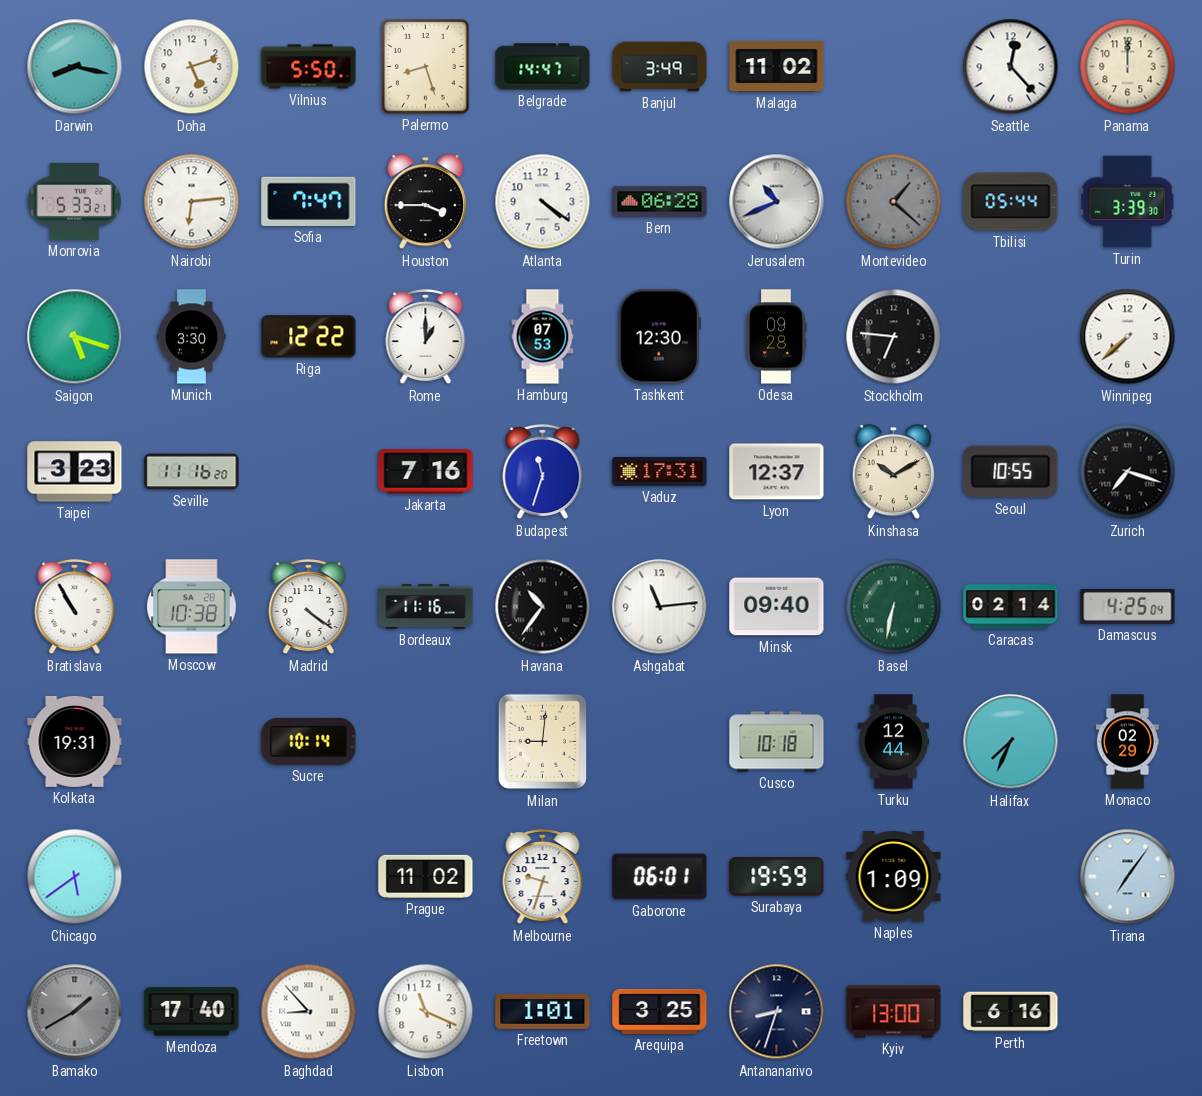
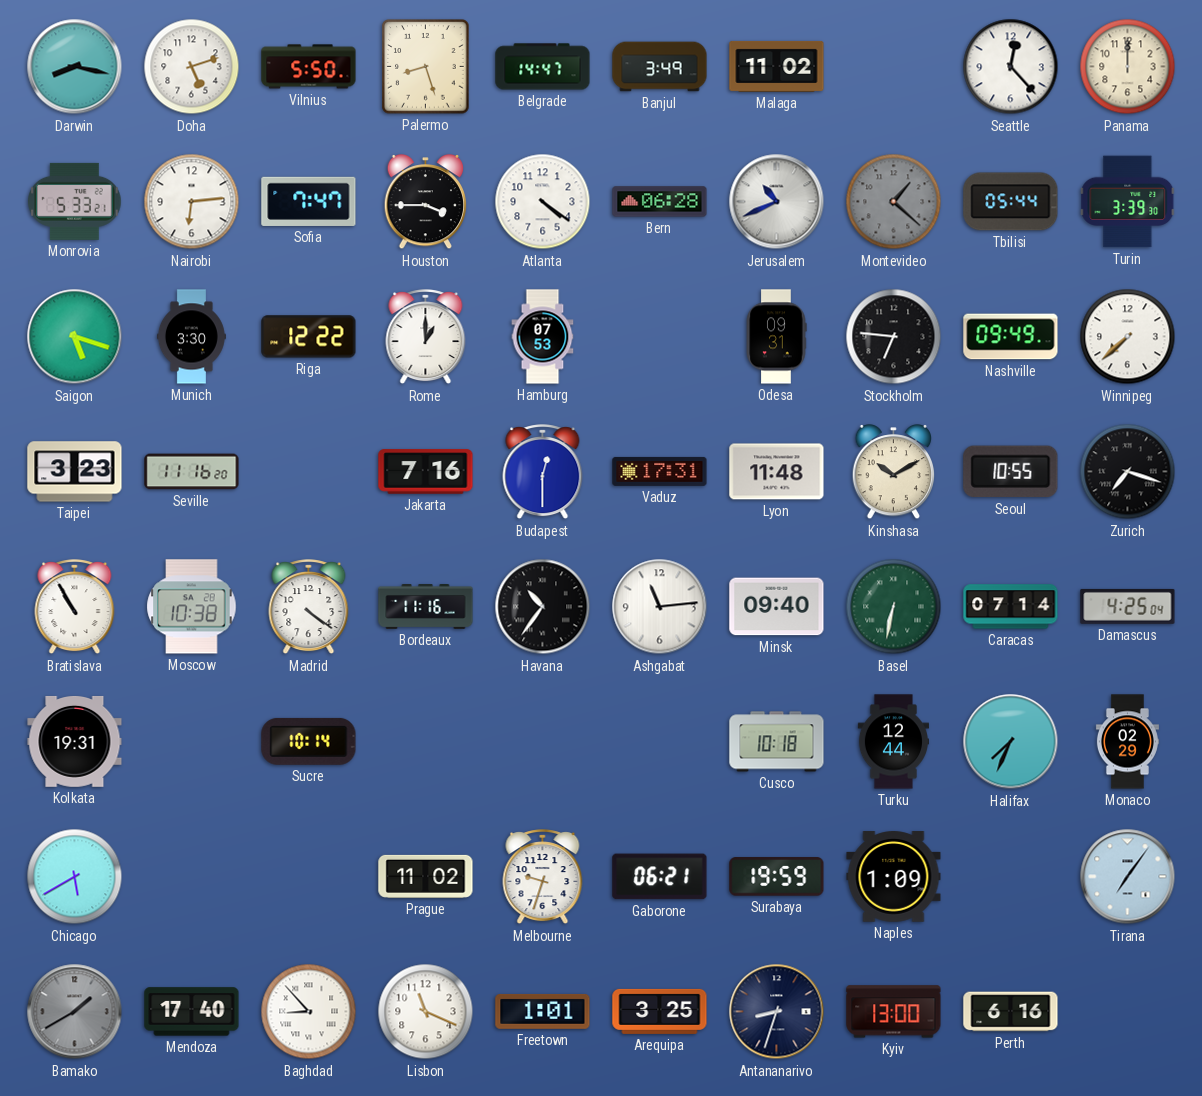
Tashkent: 12:30 -> none
Odesa: 09:28 -> 09:31
Nashville: none -> 09:49
Budapest: 11:33 -> 12:30
Lyon: 12:37 -> 11:48
Caracas: 02:14 -> 07:14
Milan: 9:01 -> none
Chicago: 5:39 -> 5:40
Gaborone: 06:01 -> 06:21
